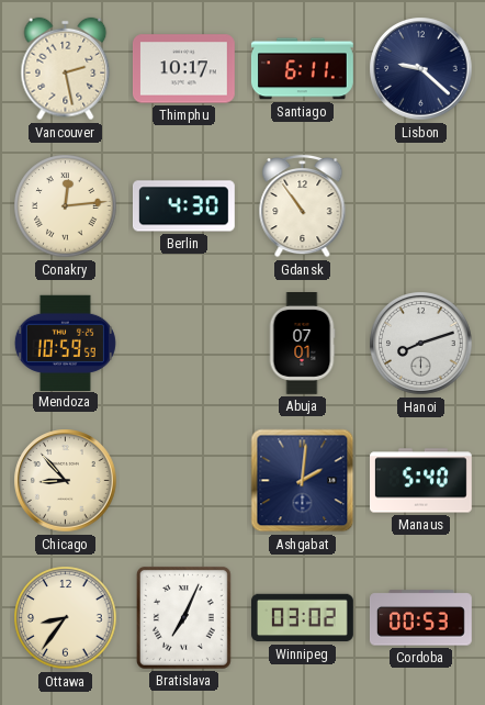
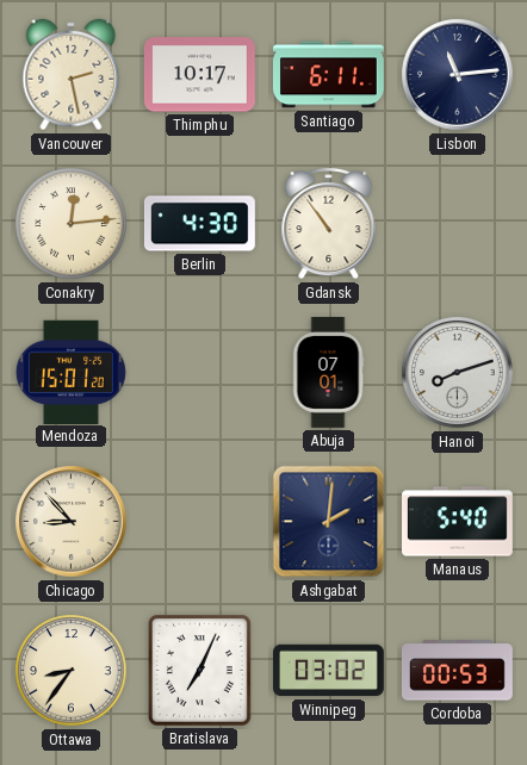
Lisbon: 9:22 -> 11:14
Mendoza: 10:59 -> 15:01
